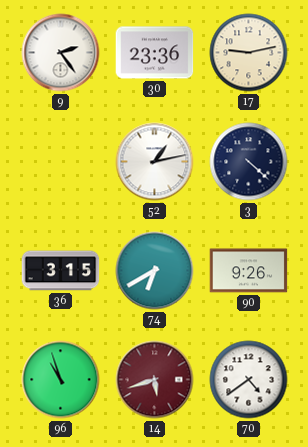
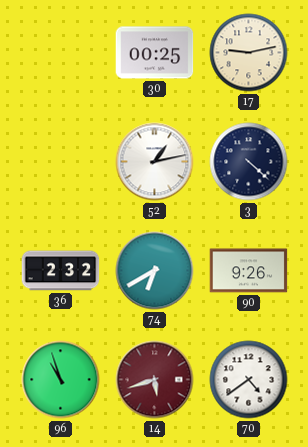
9: 2:24 -> none
30: 23:36 -> 00:25
36: 3:15 -> 2:32
